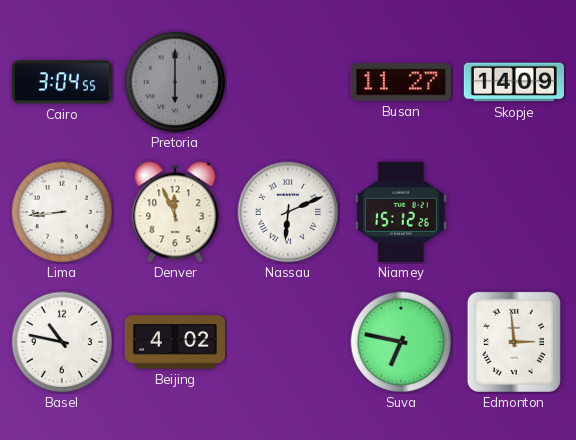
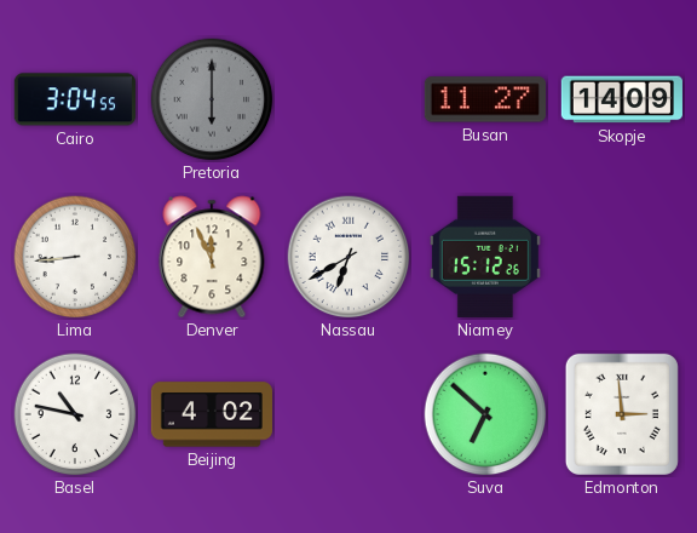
Nassau: 6:11 -> 6:40
Suva: 6:47 -> 6:52
